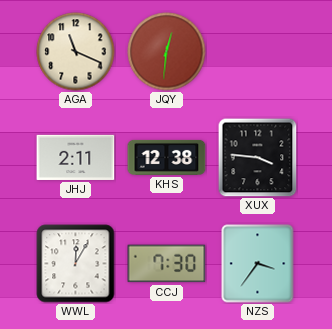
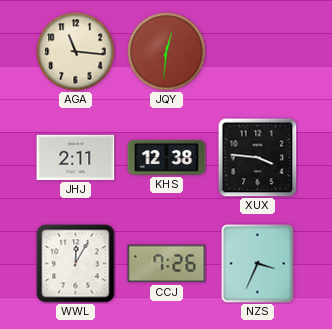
AGA: 11:19 -> 11:16
CCJ: 7:30 -> 7:26
NZS: 3:36 -> 3:34
